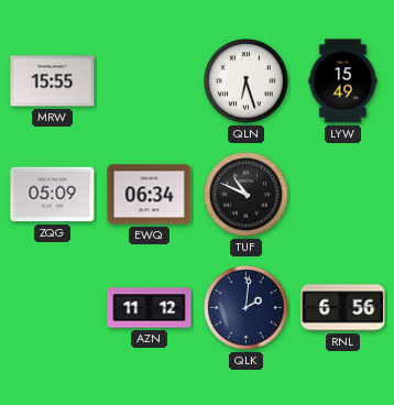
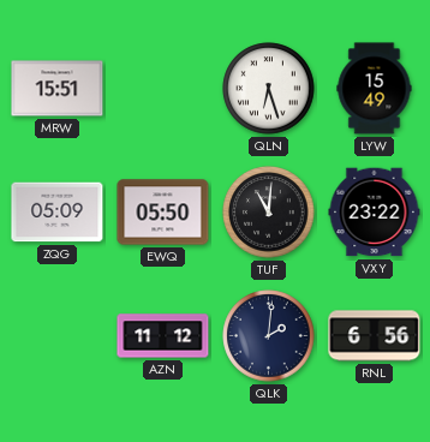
MRW: 15:55 -> 15:51
EWQ: 06:34 -> 05:50
TUF: 10:49 -> 11:01
VXY: none -> 23:22
